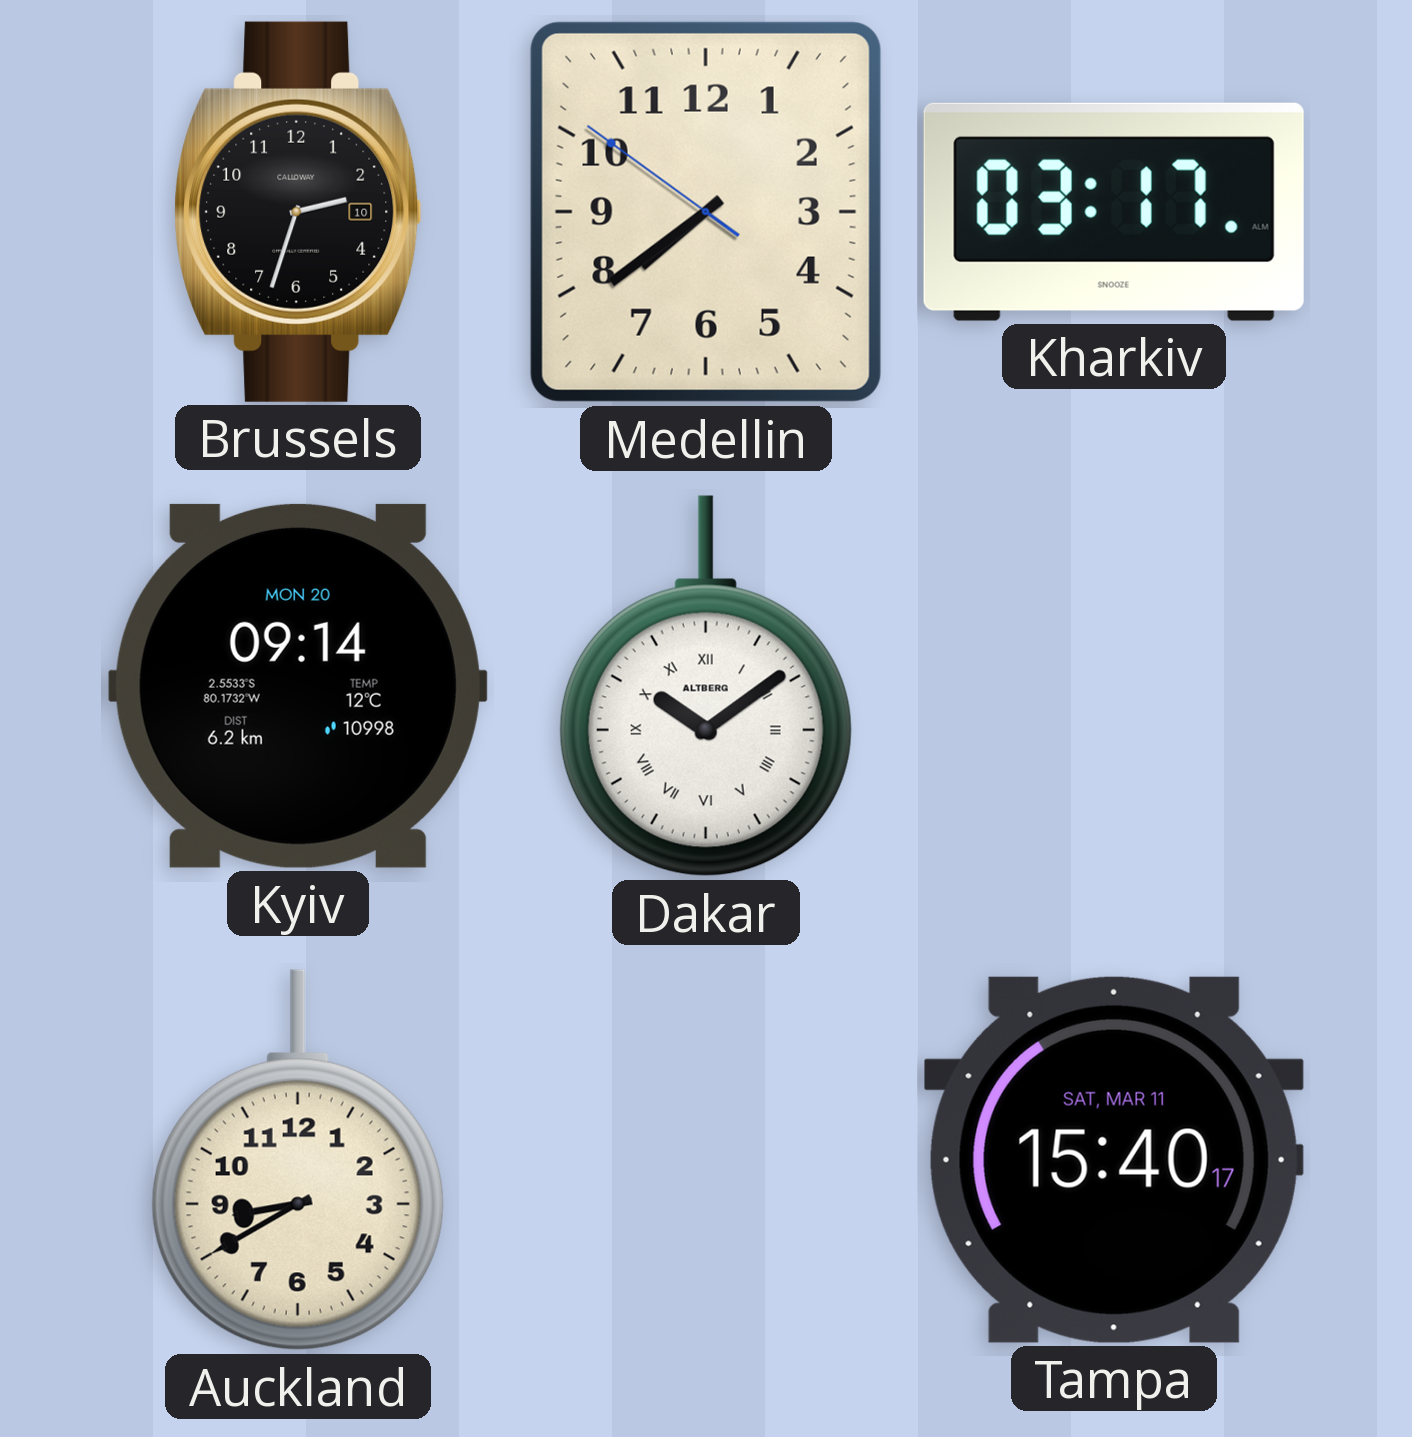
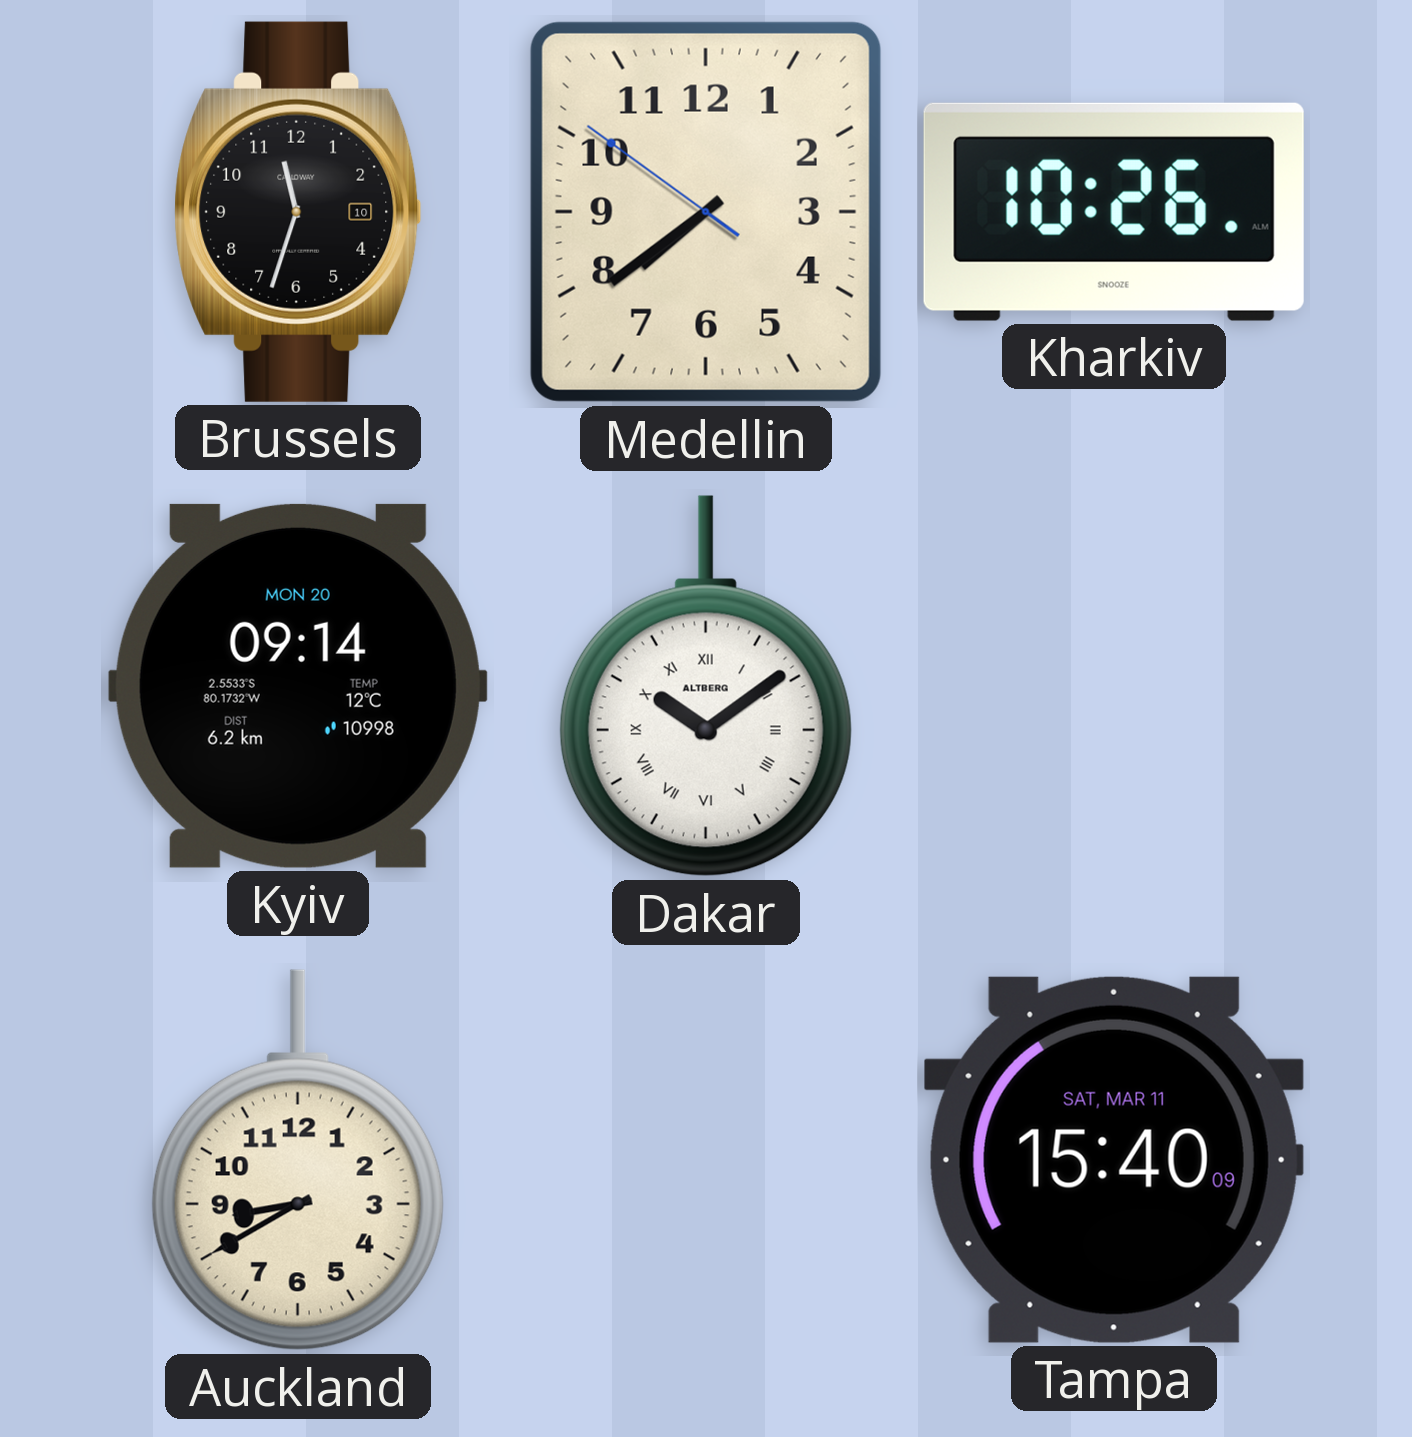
Brussels: 2:33 -> 11:33
Kharkiv: 03:17 -> 10:26
Tampa: 15:40:17 -> 15:40:09
